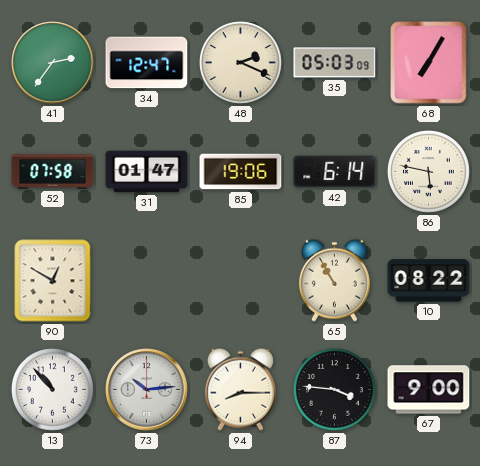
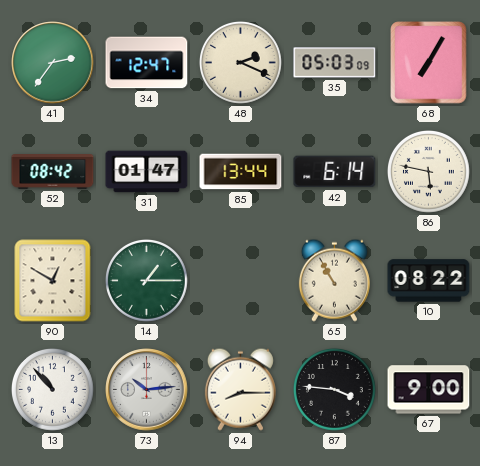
52: 07:58 -> 08:42
85: 19:06 -> 13:44
14: none -> 1:15
